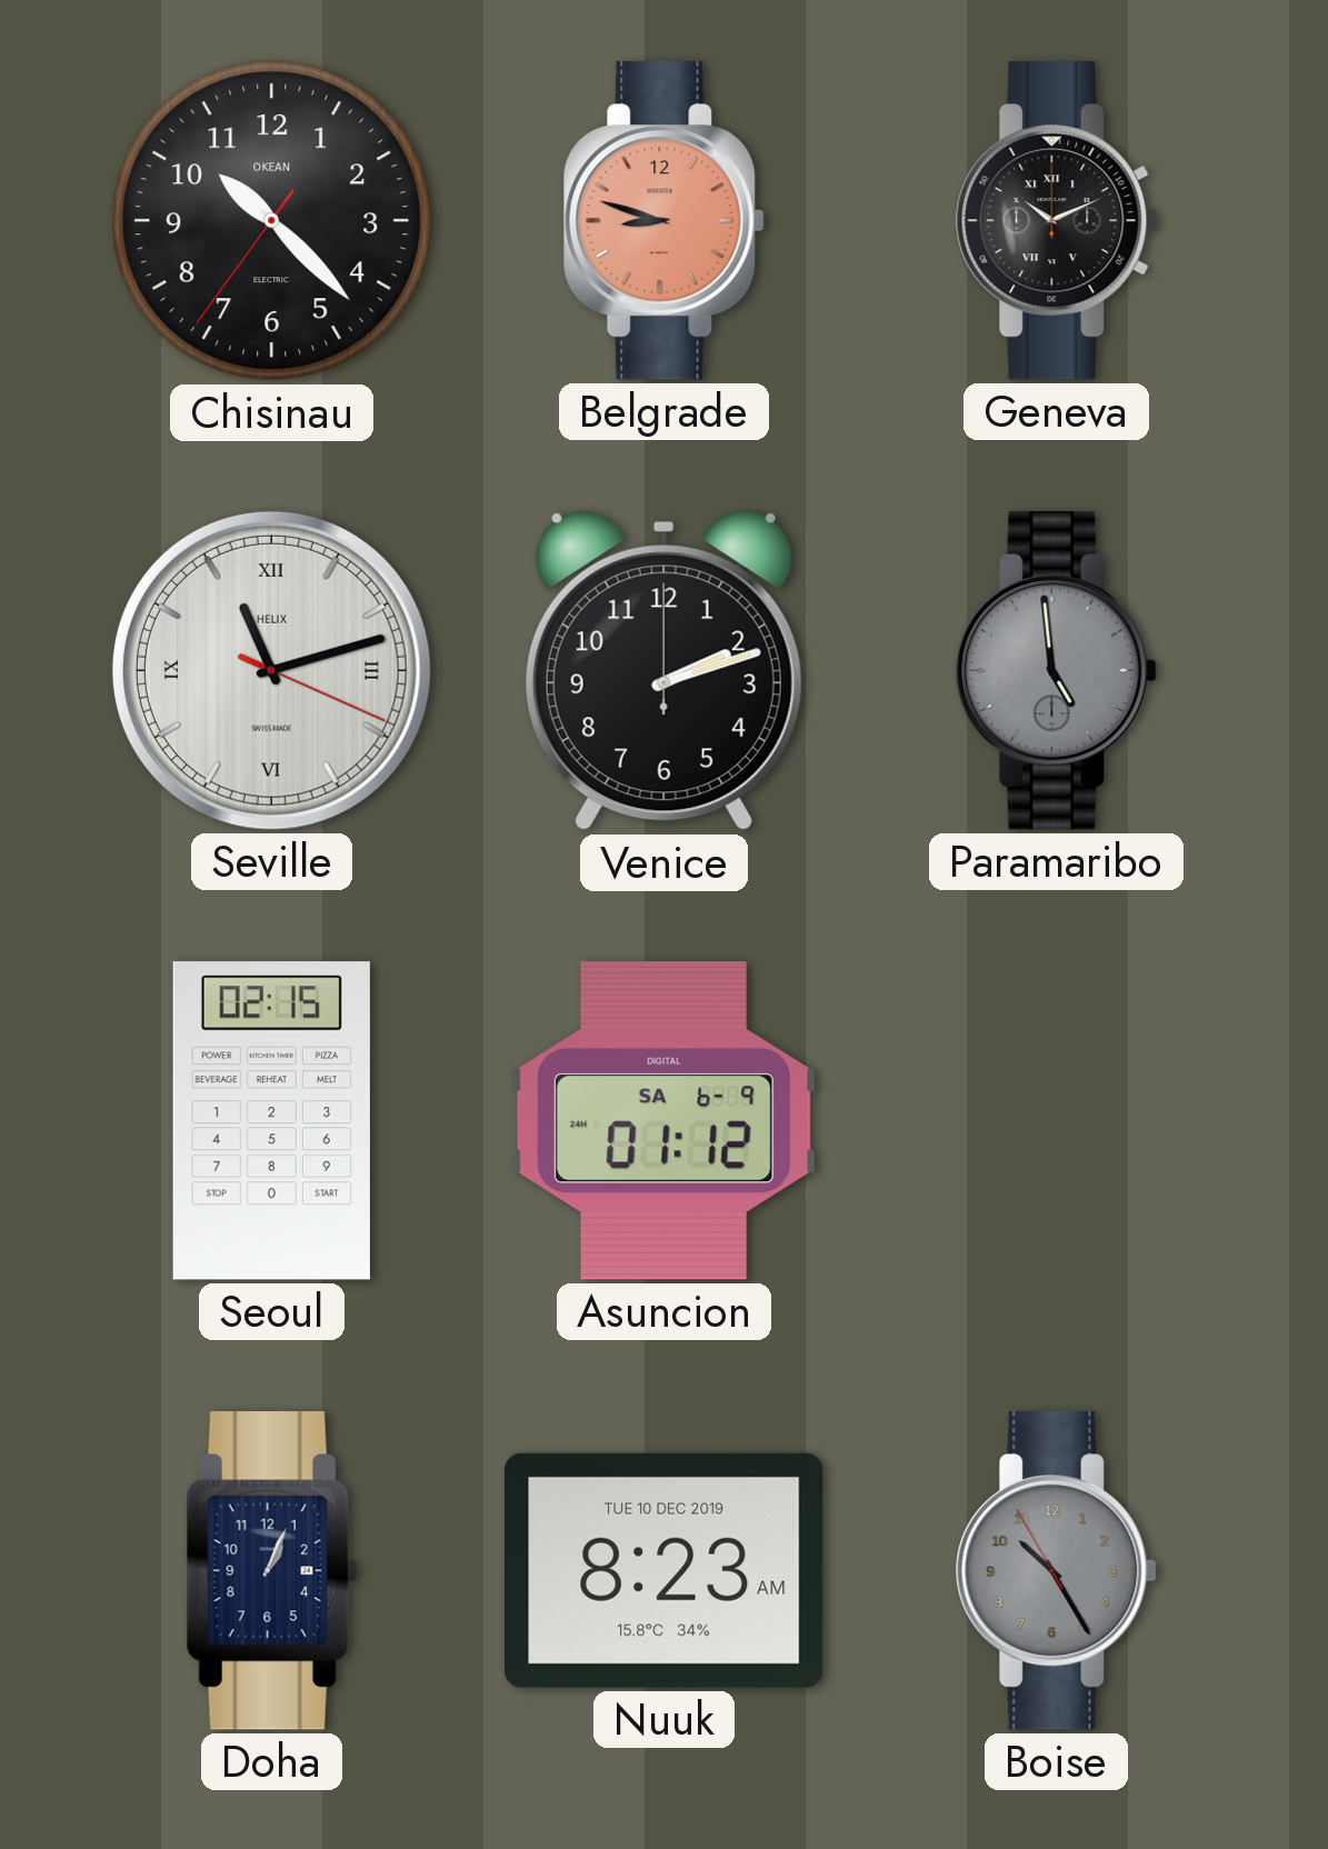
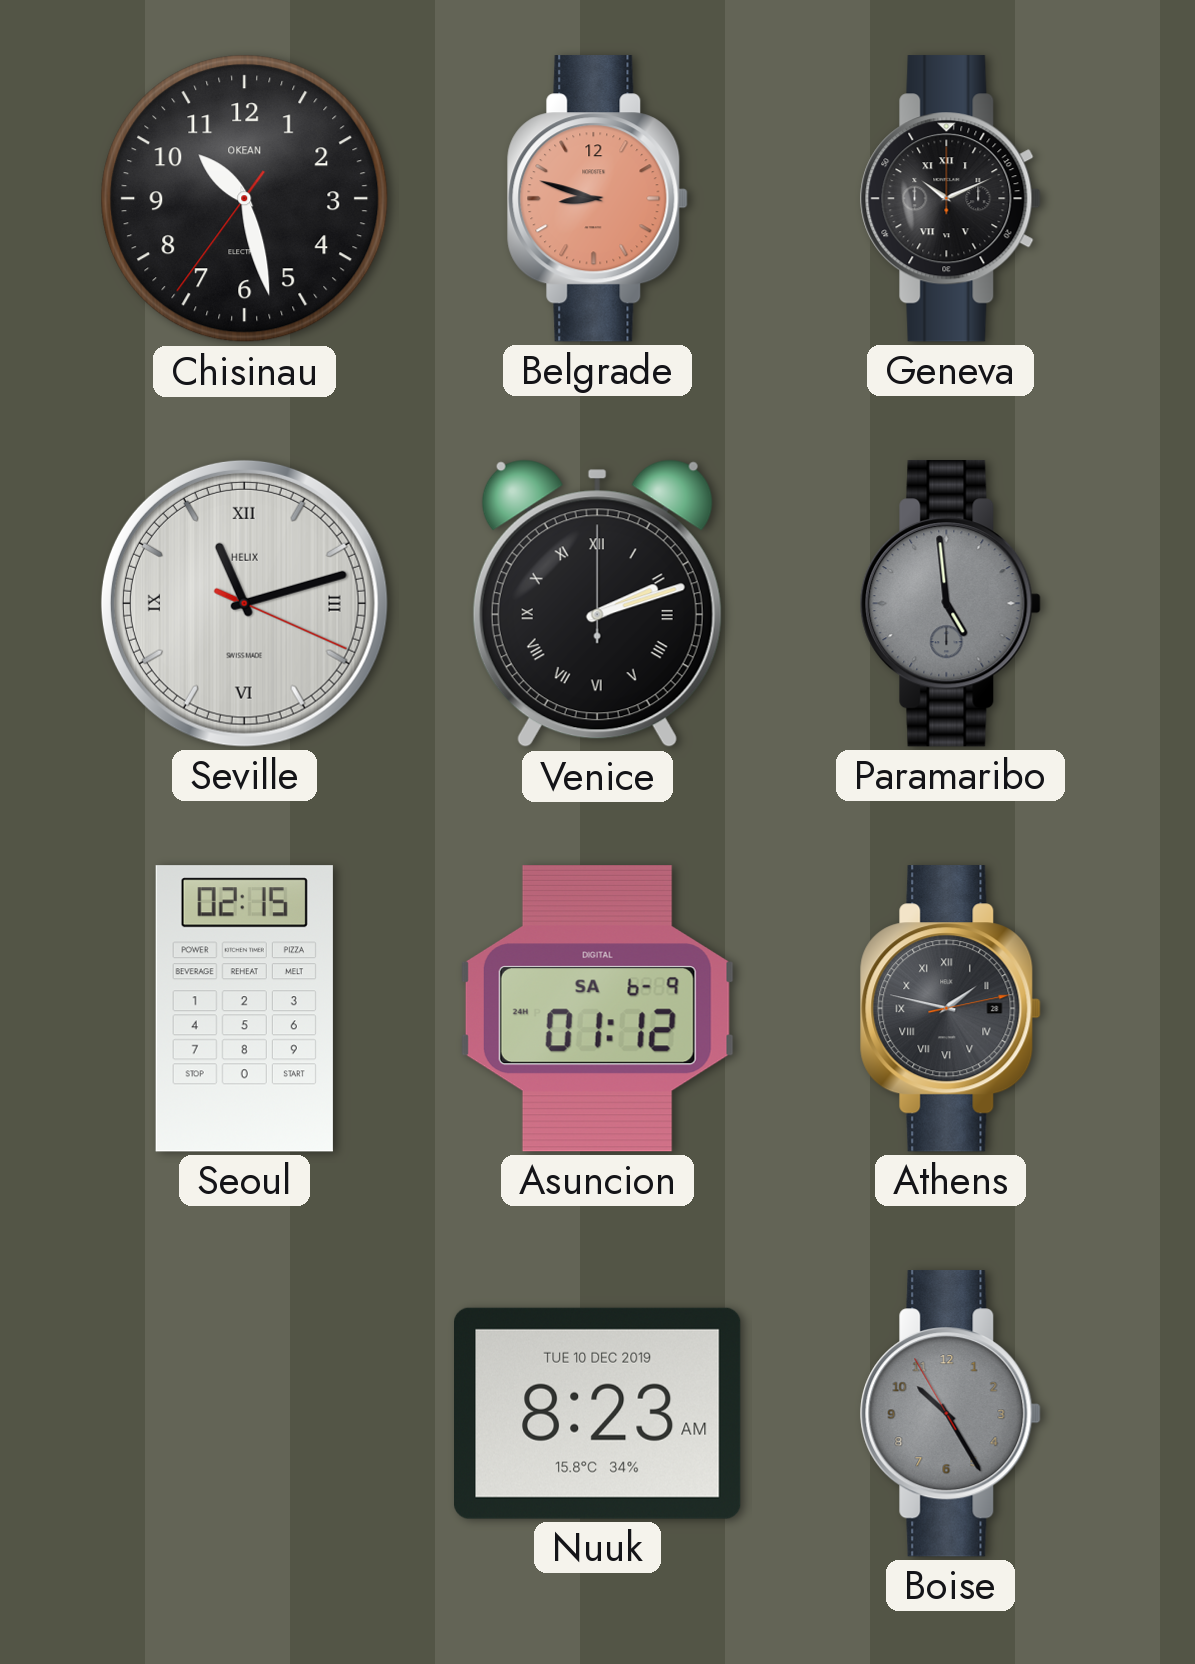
Chisinau: 10:22 -> 10:27
Venice numerals: Arabic -> Roman
Athens: none -> 1:47
Doha: 1:04 -> none
